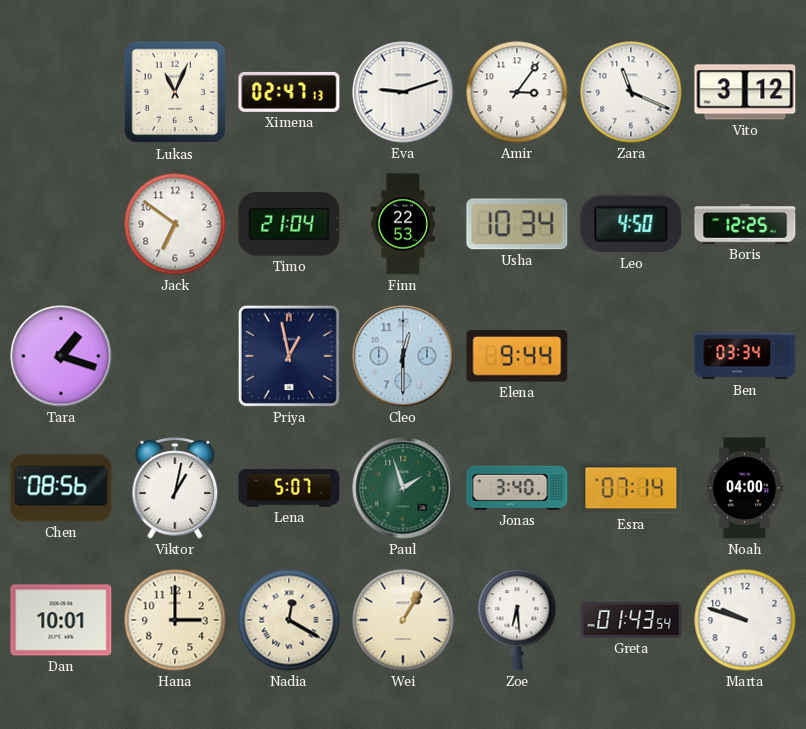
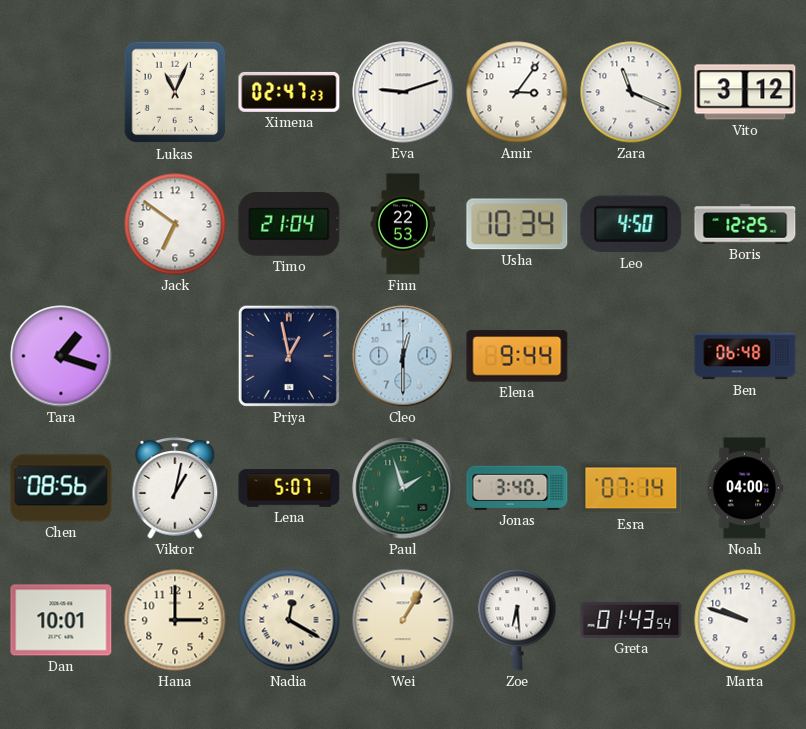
Ximena: 02:47:13 -> 02:47:23
Ben: 03:34 -> 06:48
